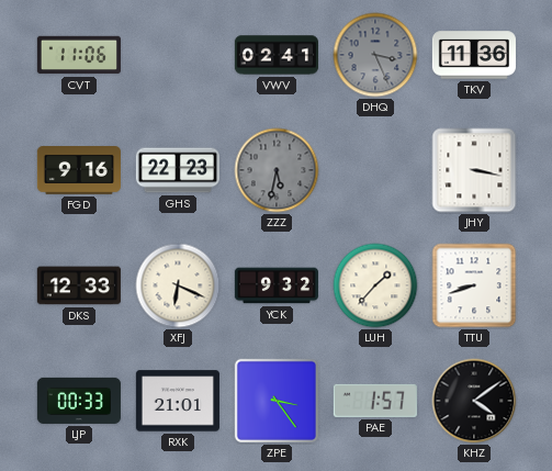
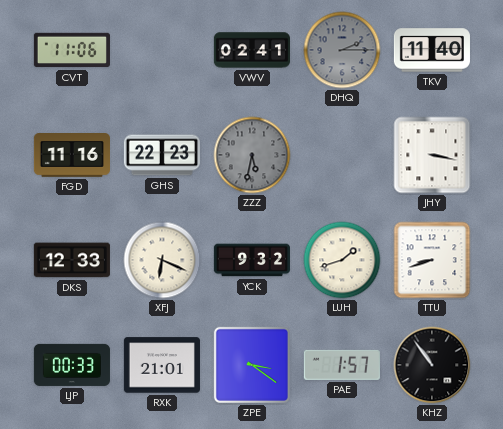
DHQ: 3:26 -> 2:15
TKV: 11:36 -> 11:40
FGD: 9:16 -> 11:16
LUH: 1:37 -> 1:42
ZPE: 3:24 -> 3:21
KHZ: 4:09 -> 10:54
